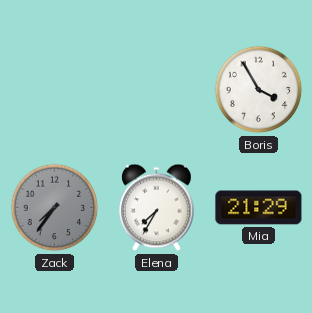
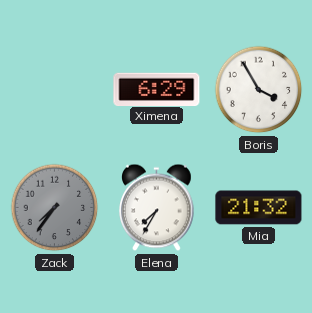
Ximena: none -> 6:29
Mia: 21:29 -> 21:32
